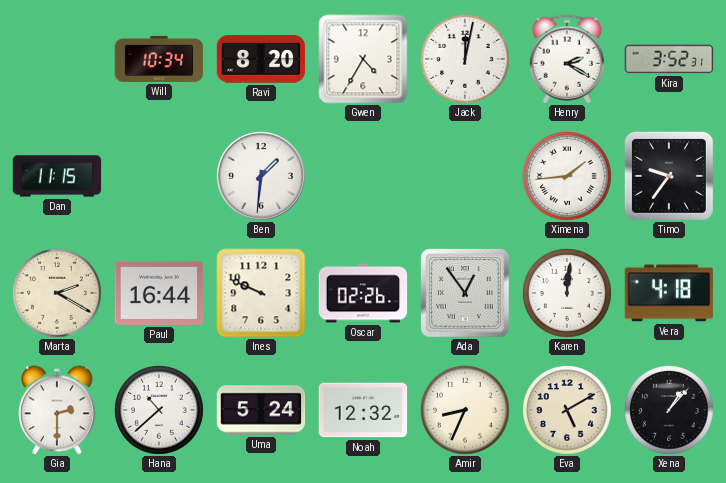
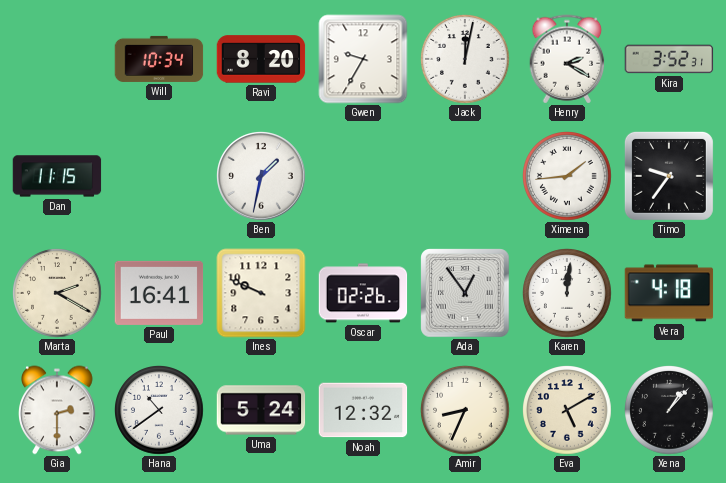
Gwen: 4:35 -> 9:35
Ben: 1:31 -> 1:32
Paul: 16:44 -> 16:41
Hana: 10:38 -> 10:39
